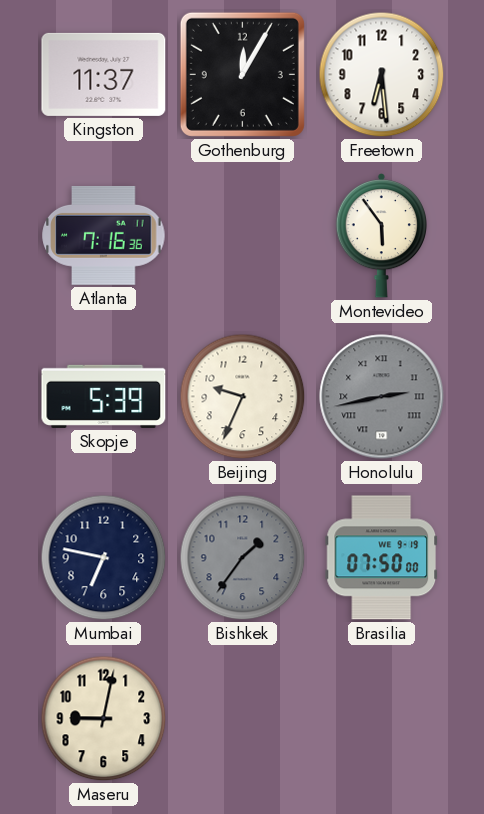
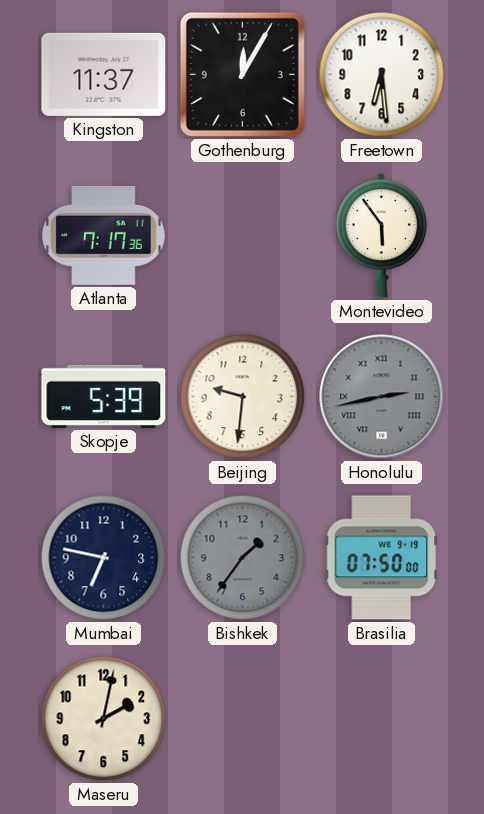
Atlanta: 7:16 -> 7:17
Beijing: 9:34 -> 9:31
Maseru: 9:02 -> 2:02
